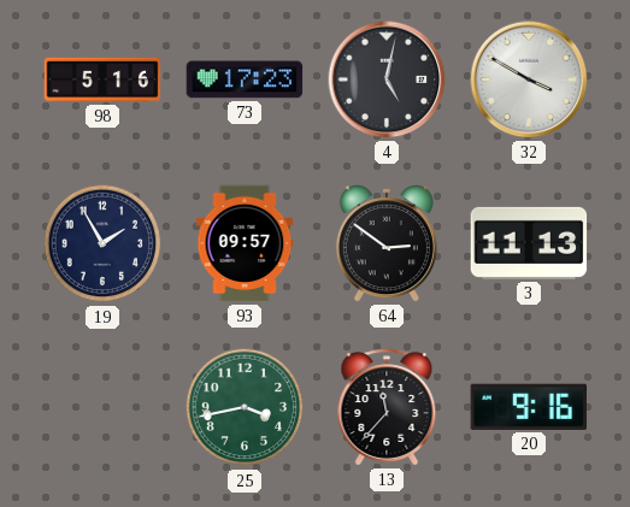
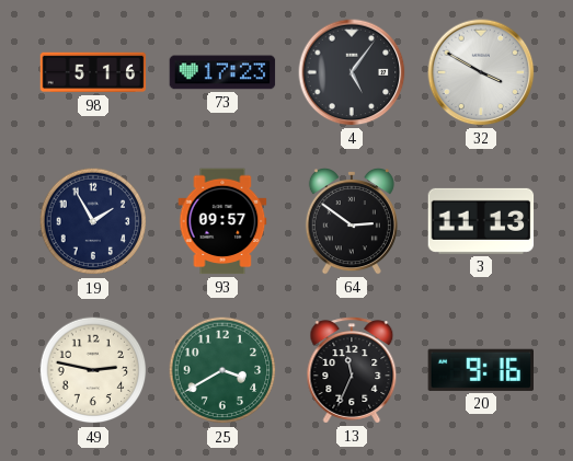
4: 5:02 -> 5:06
49: none -> 2:47
25: 3:43 -> 3:40
13: 11:37 -> 11:34
